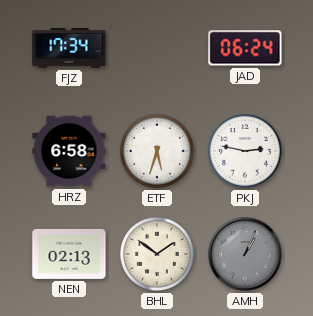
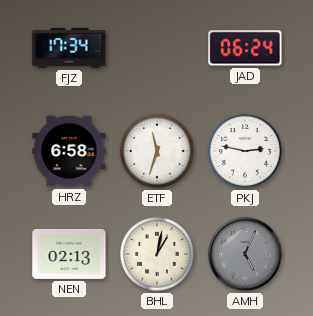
ETF: 5:33 -> 11:33
BHL: 1:51 -> 1:02
AMH: 1:04 -> 5:04
